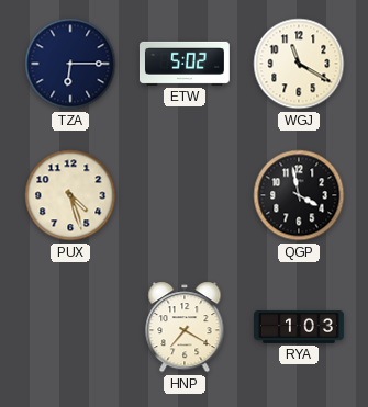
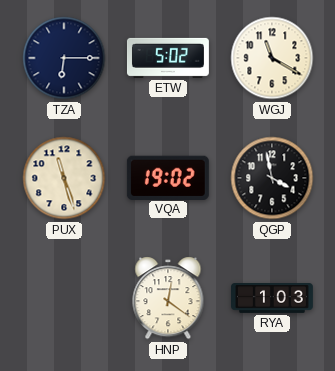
PUX: 4:27 -> 11:27
VQA: none -> 19:02
HNP: 7:20 -> 12:21
